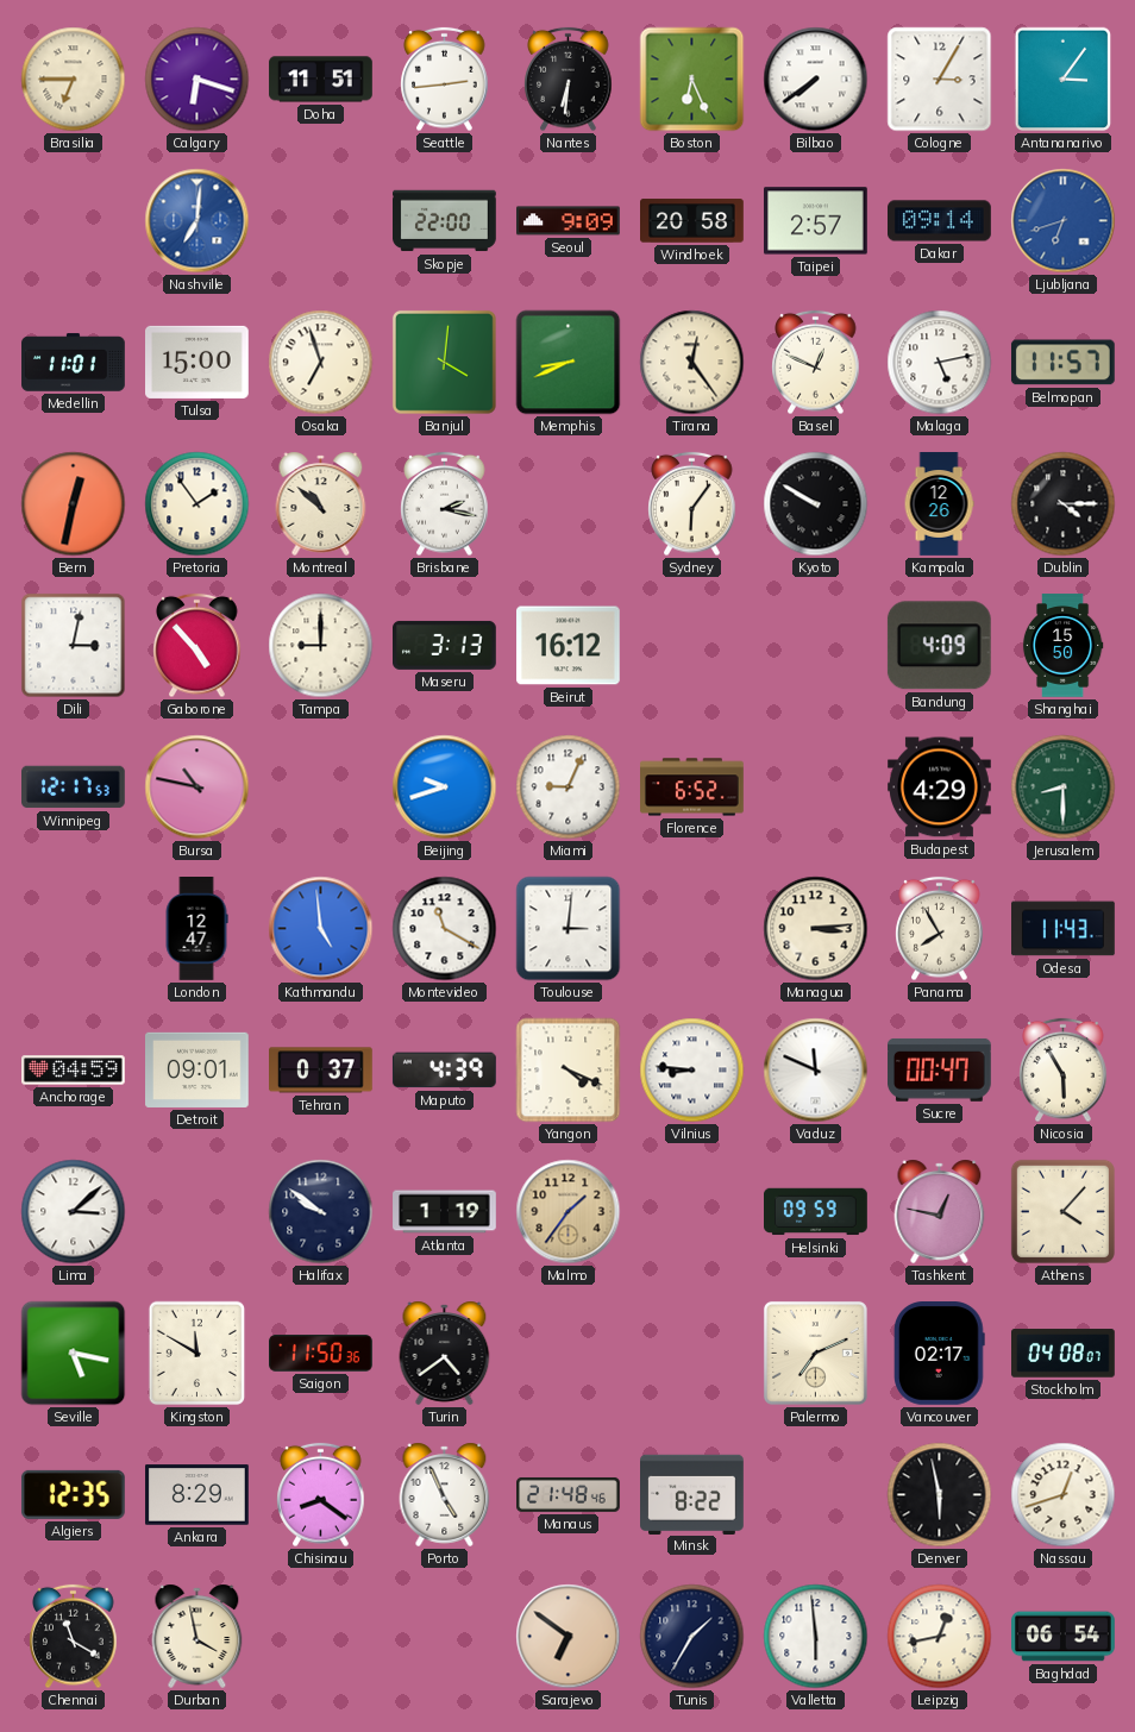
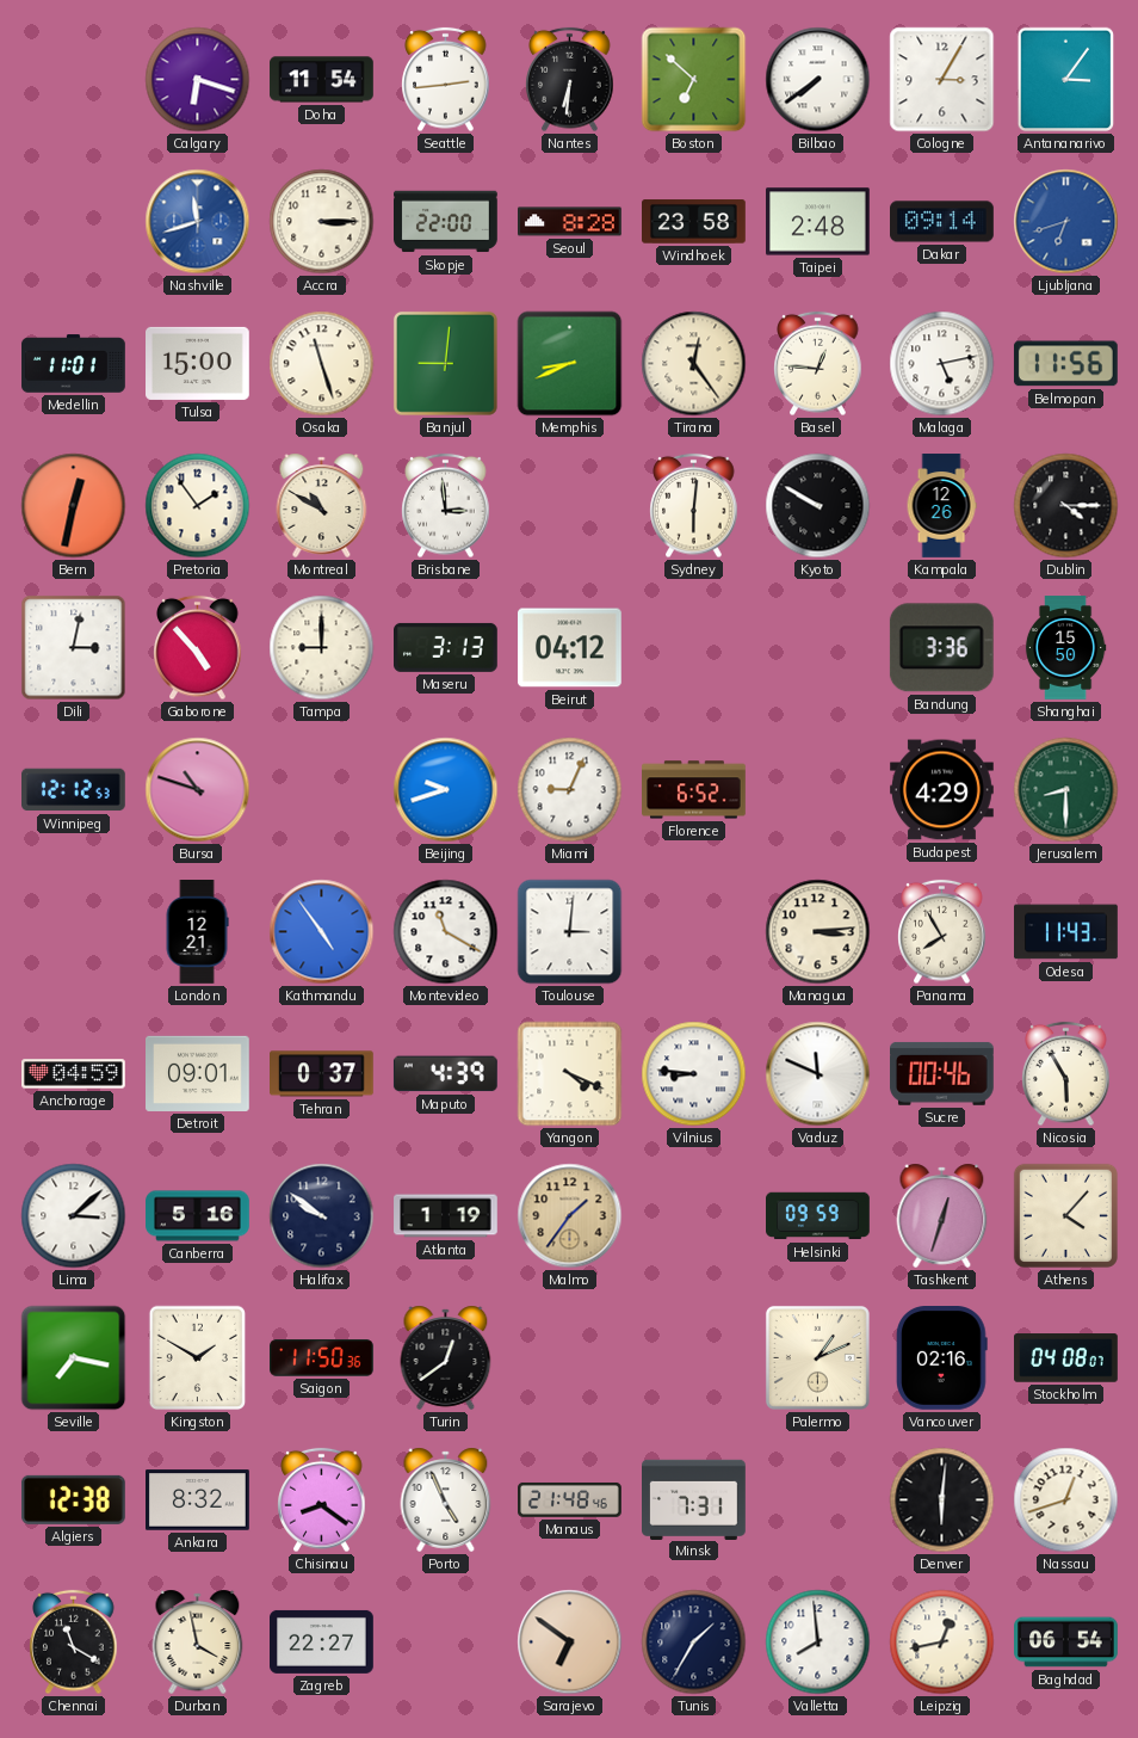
Brasilia: 6:45 -> none
Doha: 11:51 -> 11:54
Boston: 6:26 -> 6:52
Nashville: 7:01 -> 11:42
Accra: none -> 3:15
Seoul: 9:09 -> 8:28
Windhoek: 20:58 -> 23:58
Taipei: 2:57 -> 2:48
Osaka: 6:57 -> 11:27
Banjul: 4:01 -> 9:01
Basel: 12:49 -> 12:46
Belmopan: 11:57 -> 11:56
Montreal: 10:52 -> 10:50
Brisbane: 2:17 -> 2:59
Sydney: 6:06 -> 6:01
Beirut: 16:12 -> 04:12
Bandung: 4:09 -> 3:36
Winnipeg: 12:17 -> 12:12
Bursa: 10:47 -> 10:48
London: 12:47 -> 12:21
Kathmandu: 4:59 -> 4:54
Sucre: 00:47 -> 00:46
Canberra: none -> 5:16
Tashkent: 12:47 -> 12:33
Seville: 5:17 -> 7:17
Kingston: 11:50 -> 1:50
Turin: 4:39 -> 12:39
Palermo: 7:11 -> 1:11
Vancouver: 02:17 -> 02:16
Algiers: 12:35 -> 12:38
Ankara: 8:29 -> 8:32
Minsk: 8:22 -> 7:31
Denver: 5:58 -> 6:01
Zagreb: none -> 22:27
Valletta: 5:59 -> 7:59
